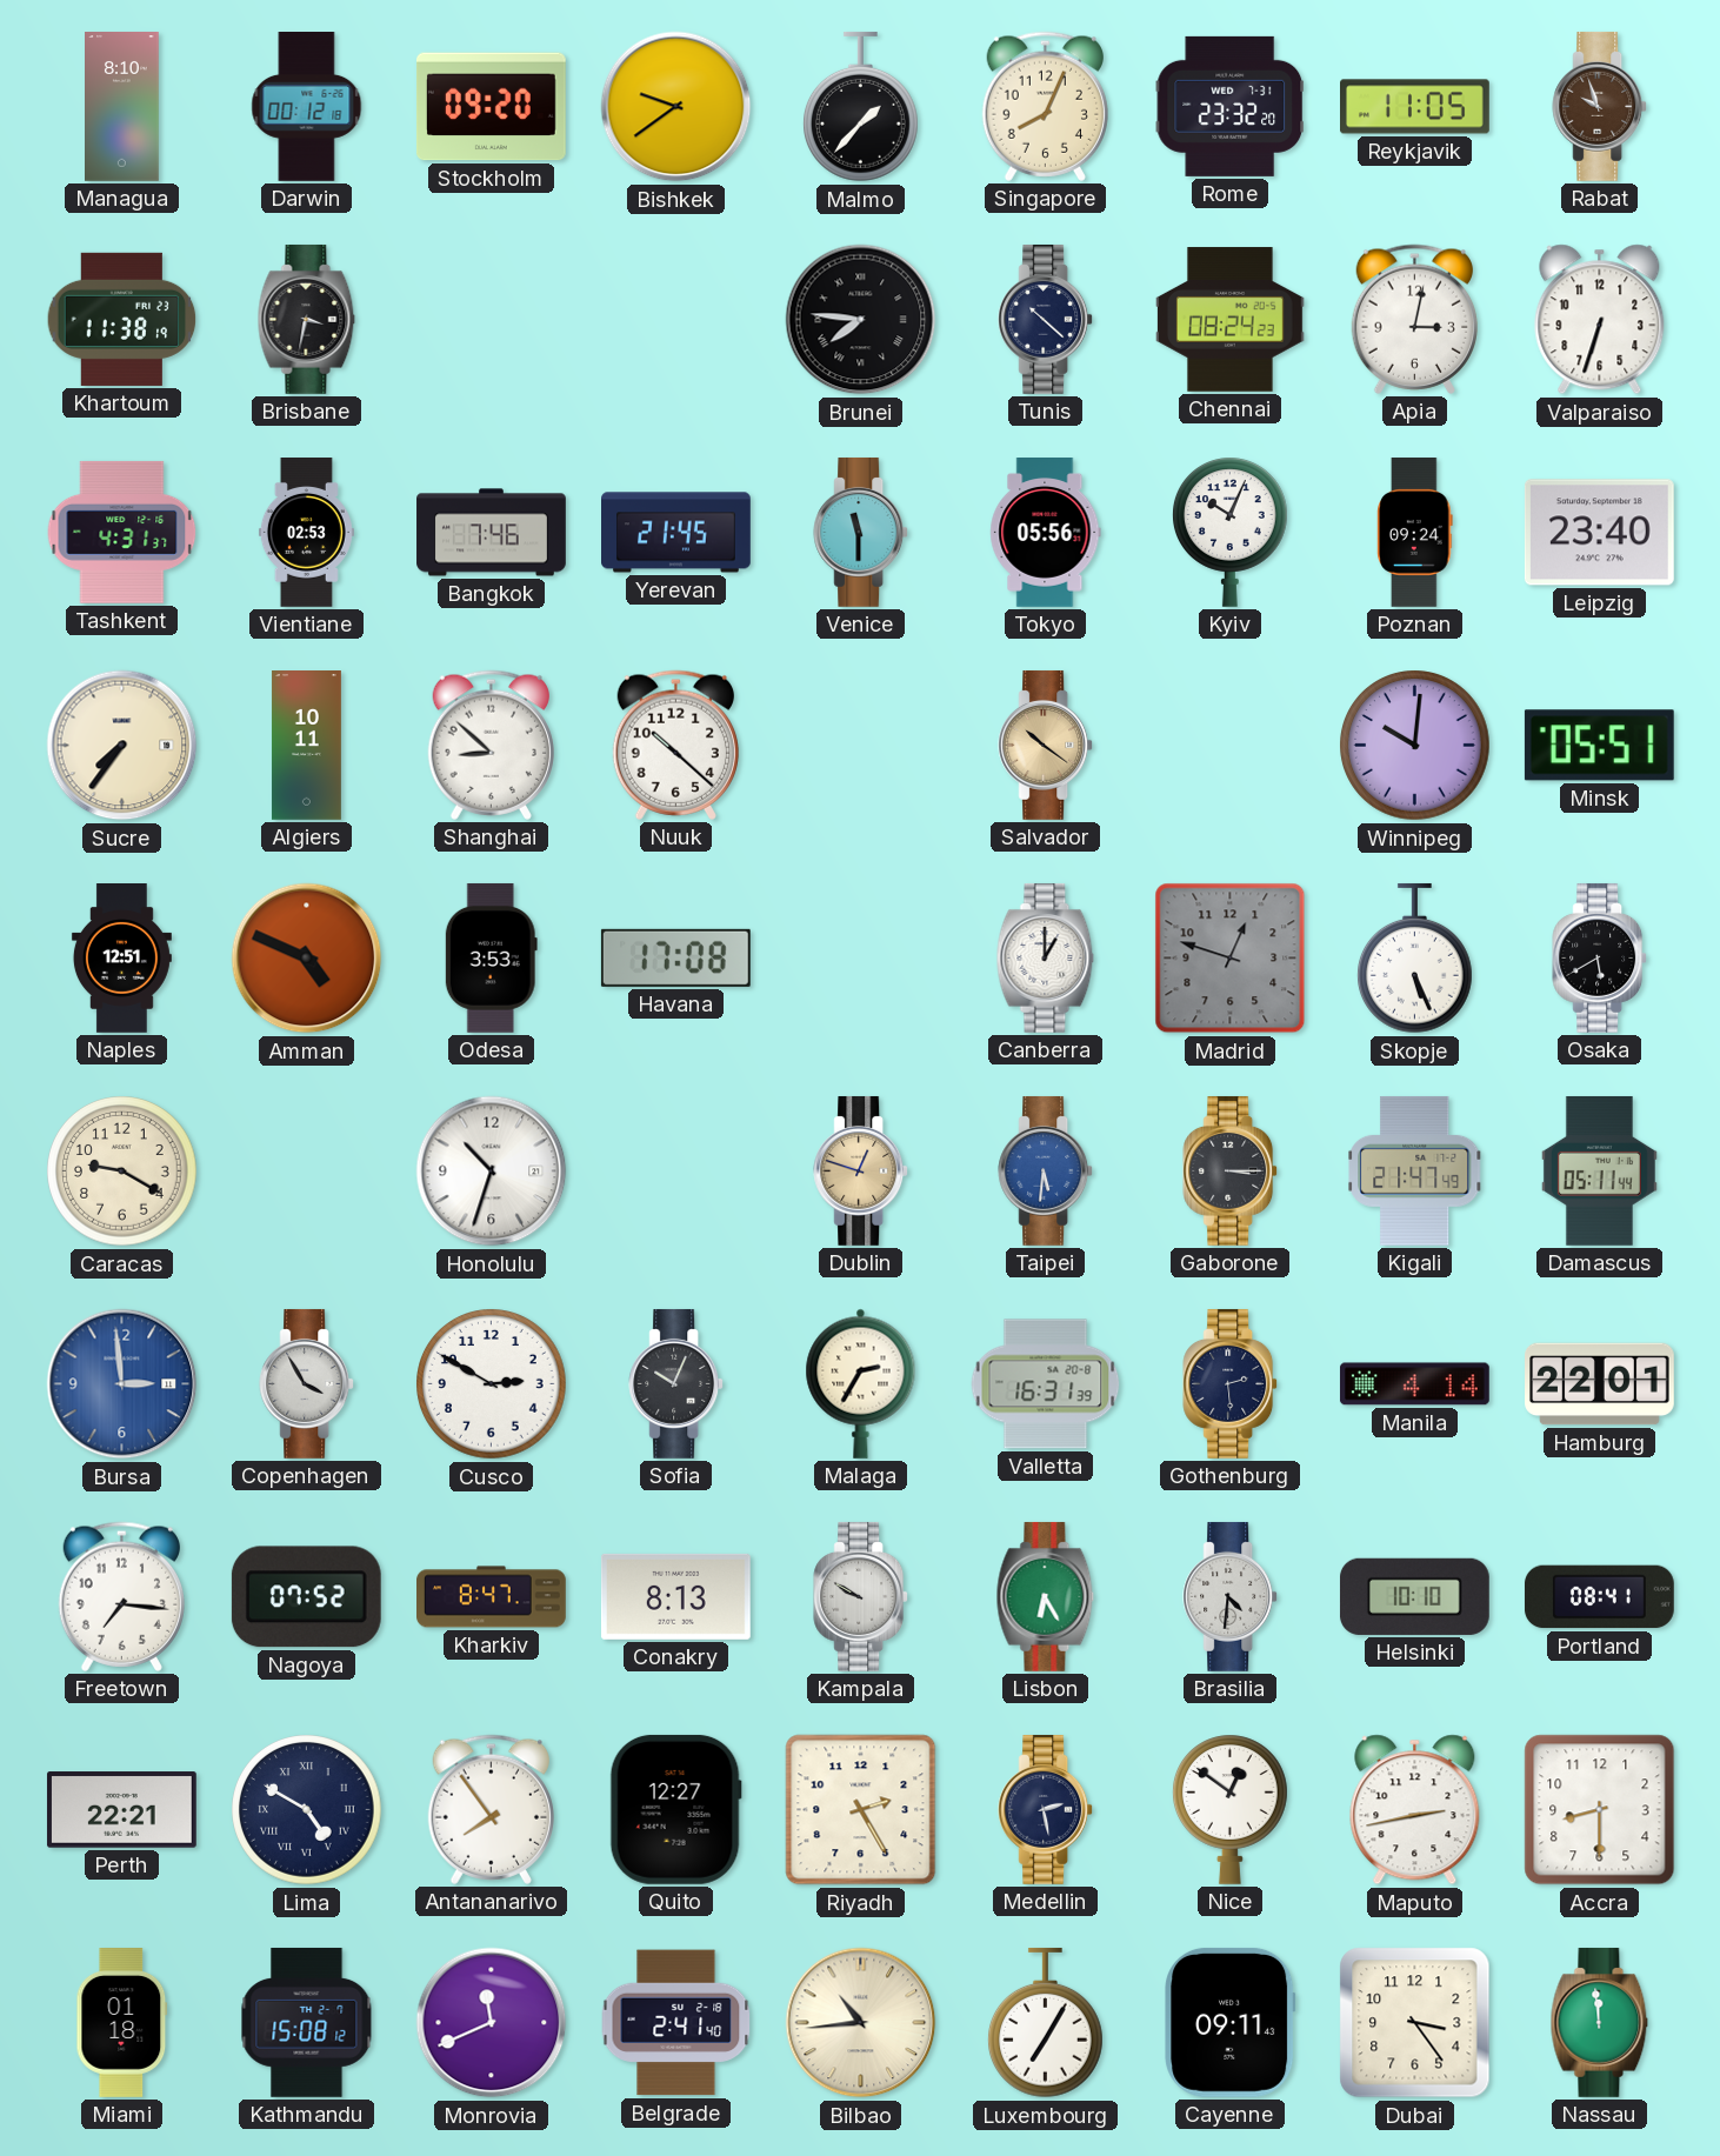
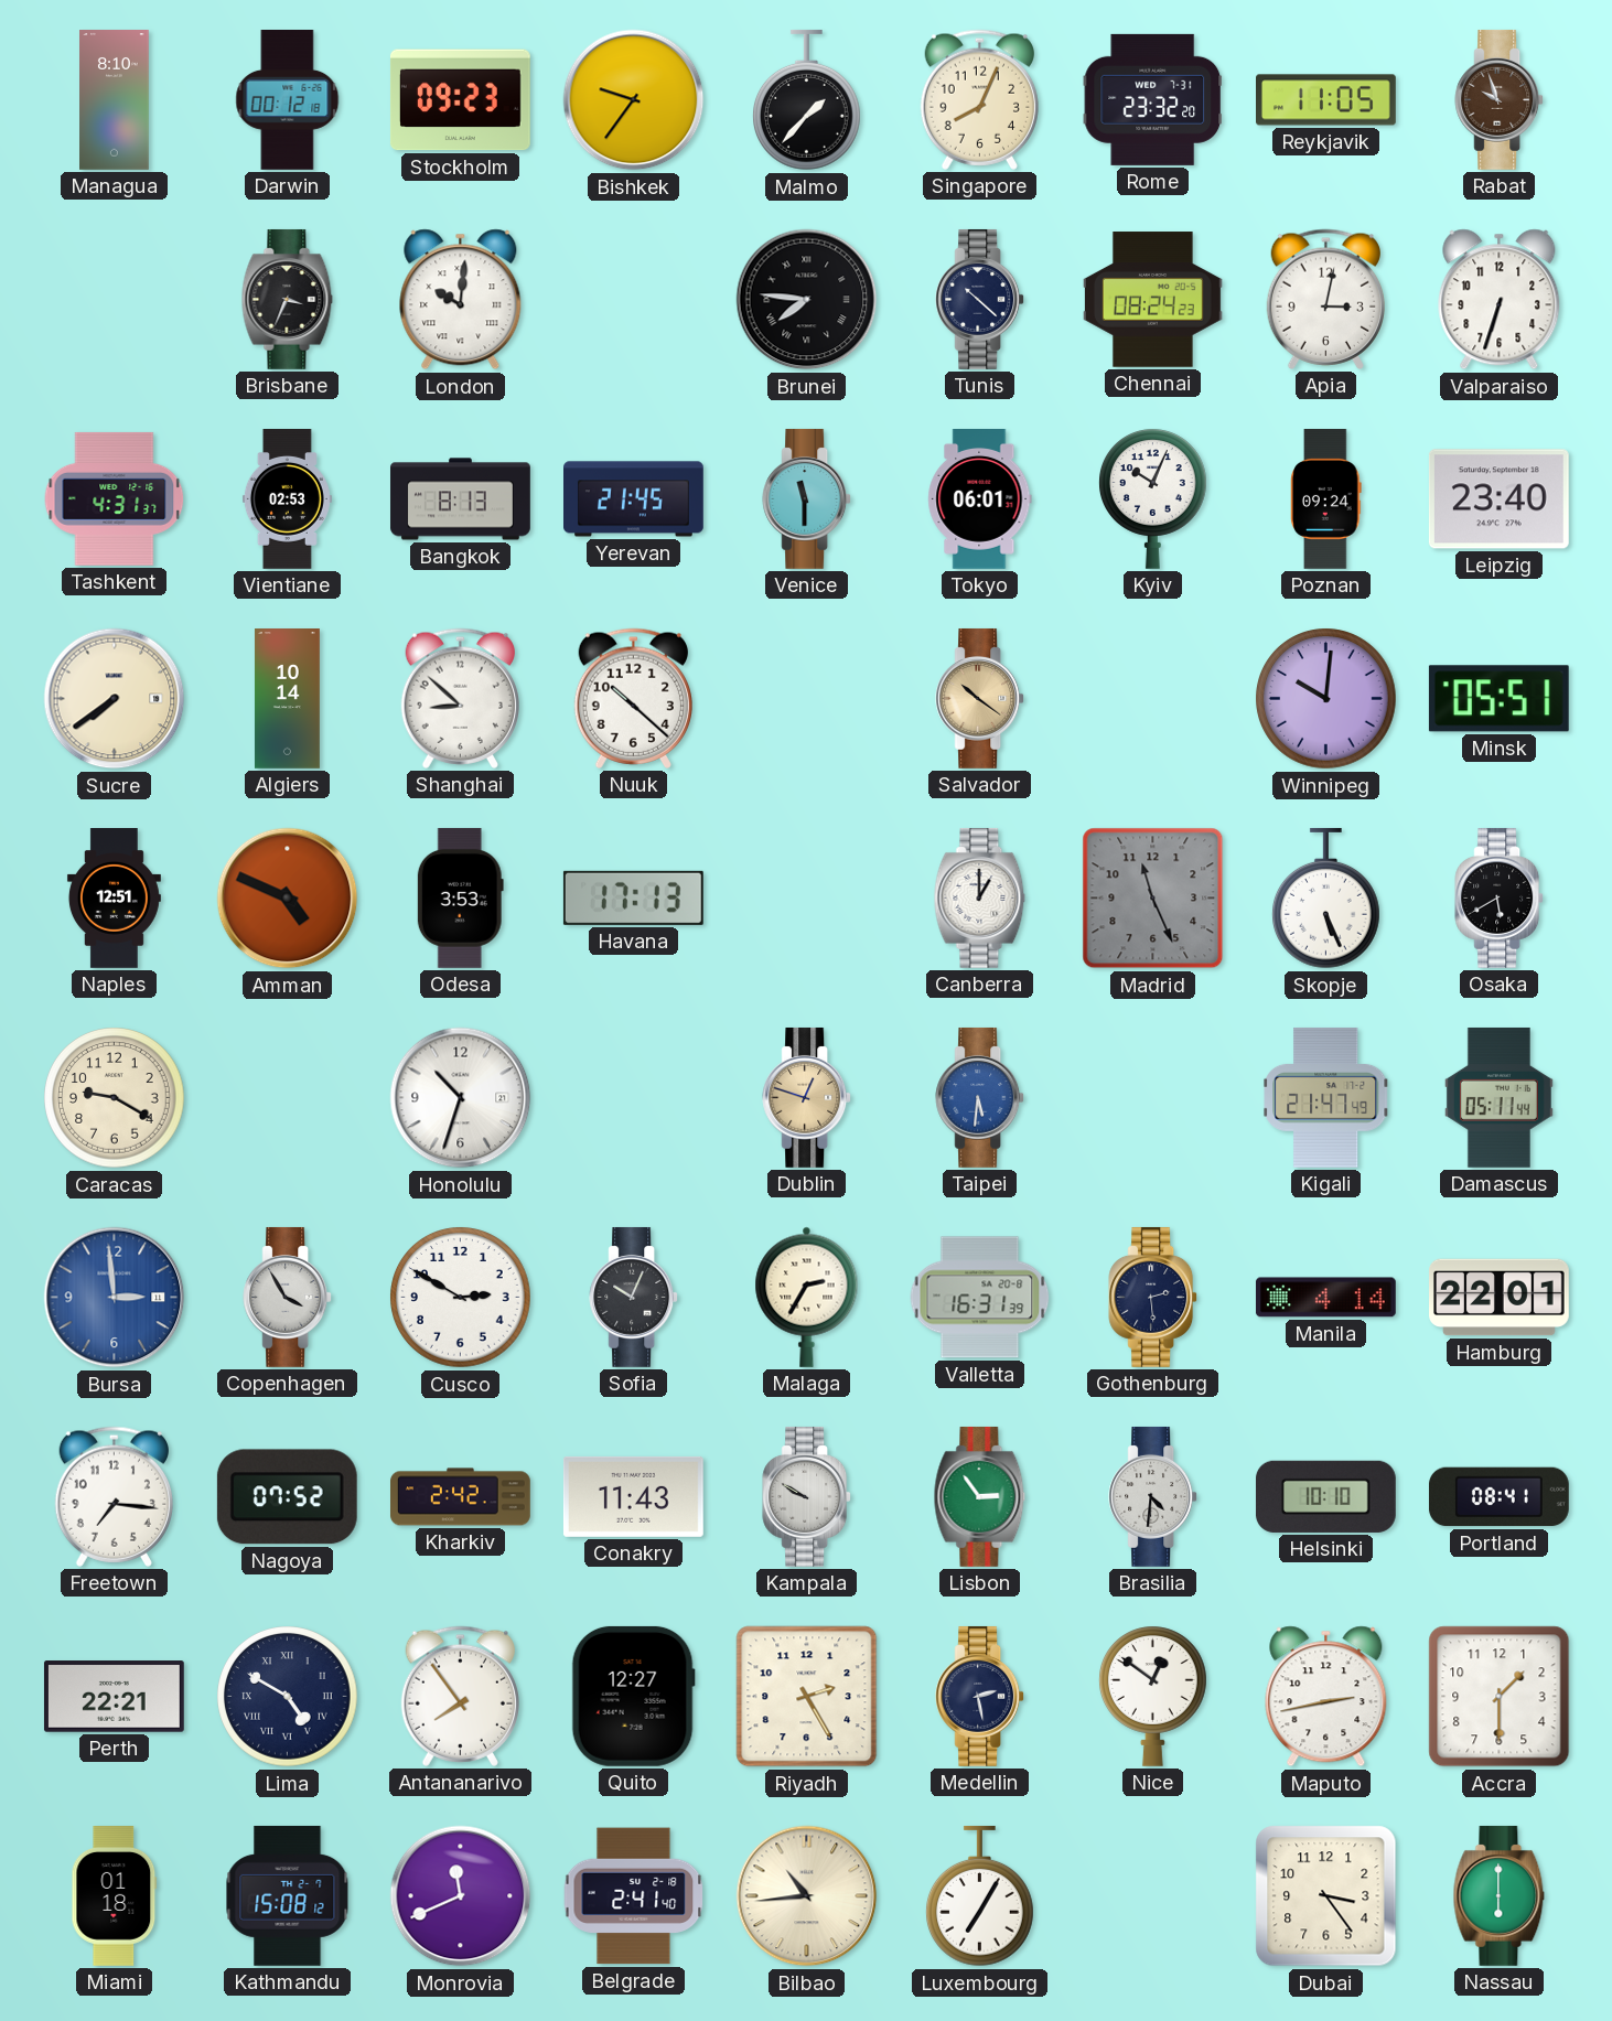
Stockholm: 09:20 -> 09:23
Bishkek: 9:39 -> 9:36
Khartoum: 11:38 -> none
Brisbane: 3:32 -> 3:34
London: none -> 10:01
Bangkok: 7:46 -> 8:13
Tokyo: 05:56 -> 06:01
Sucre: 7:36 -> 7:39
Algiers: 10:11 -> 10:14
Havana: 17:08 -> 17:13
Madrid: 12:48 -> 11:26
Gaborone: 3:15 -> none
Kharkiv: 8:47 -> 2:42
Conakry: 8:13 -> 11:43
Lisbon: 6:25 -> 2:54
Accra: 8:30 -> 1:30
Cayenne: 09:11 -> none
Nassau: 11:59 -> 6:00
